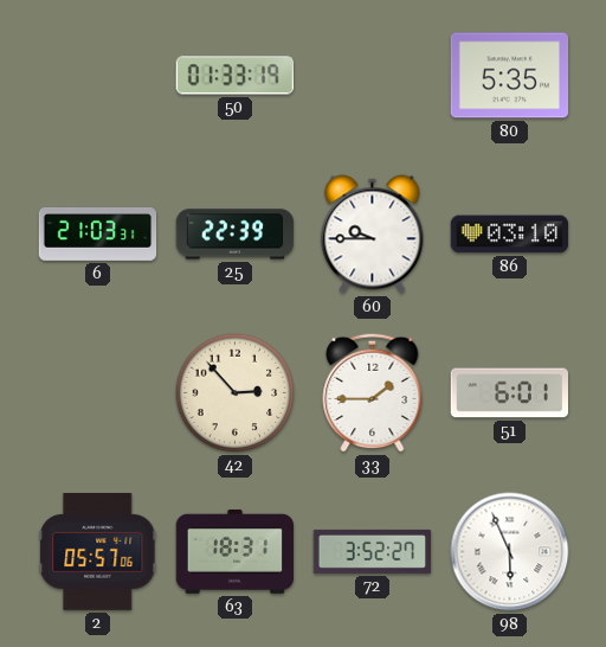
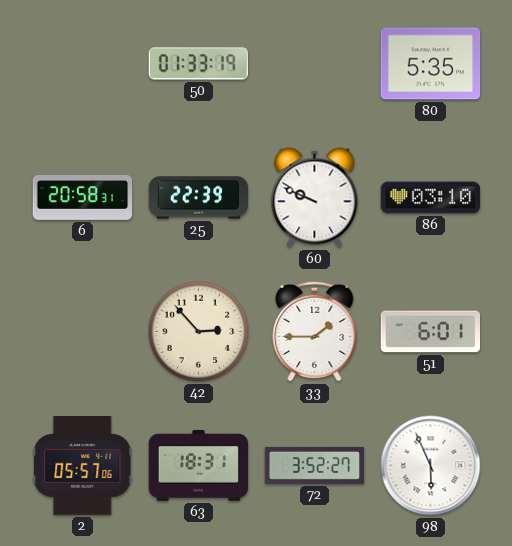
6: 21:03 -> 20:58
60: 9:45 -> 9:49
